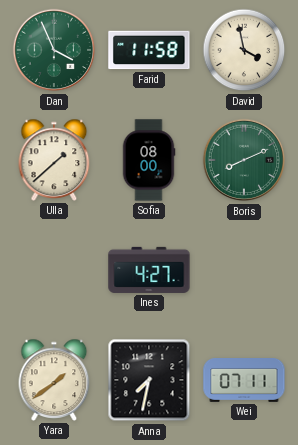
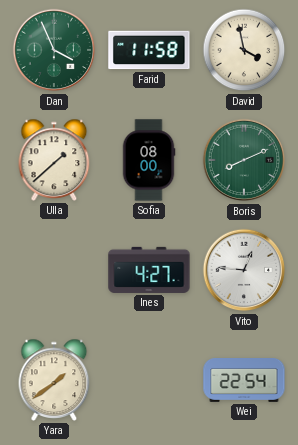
Vito: none -> 12:46
Anna: 7:32 -> none
Wei: 07:11 -> 22:54
